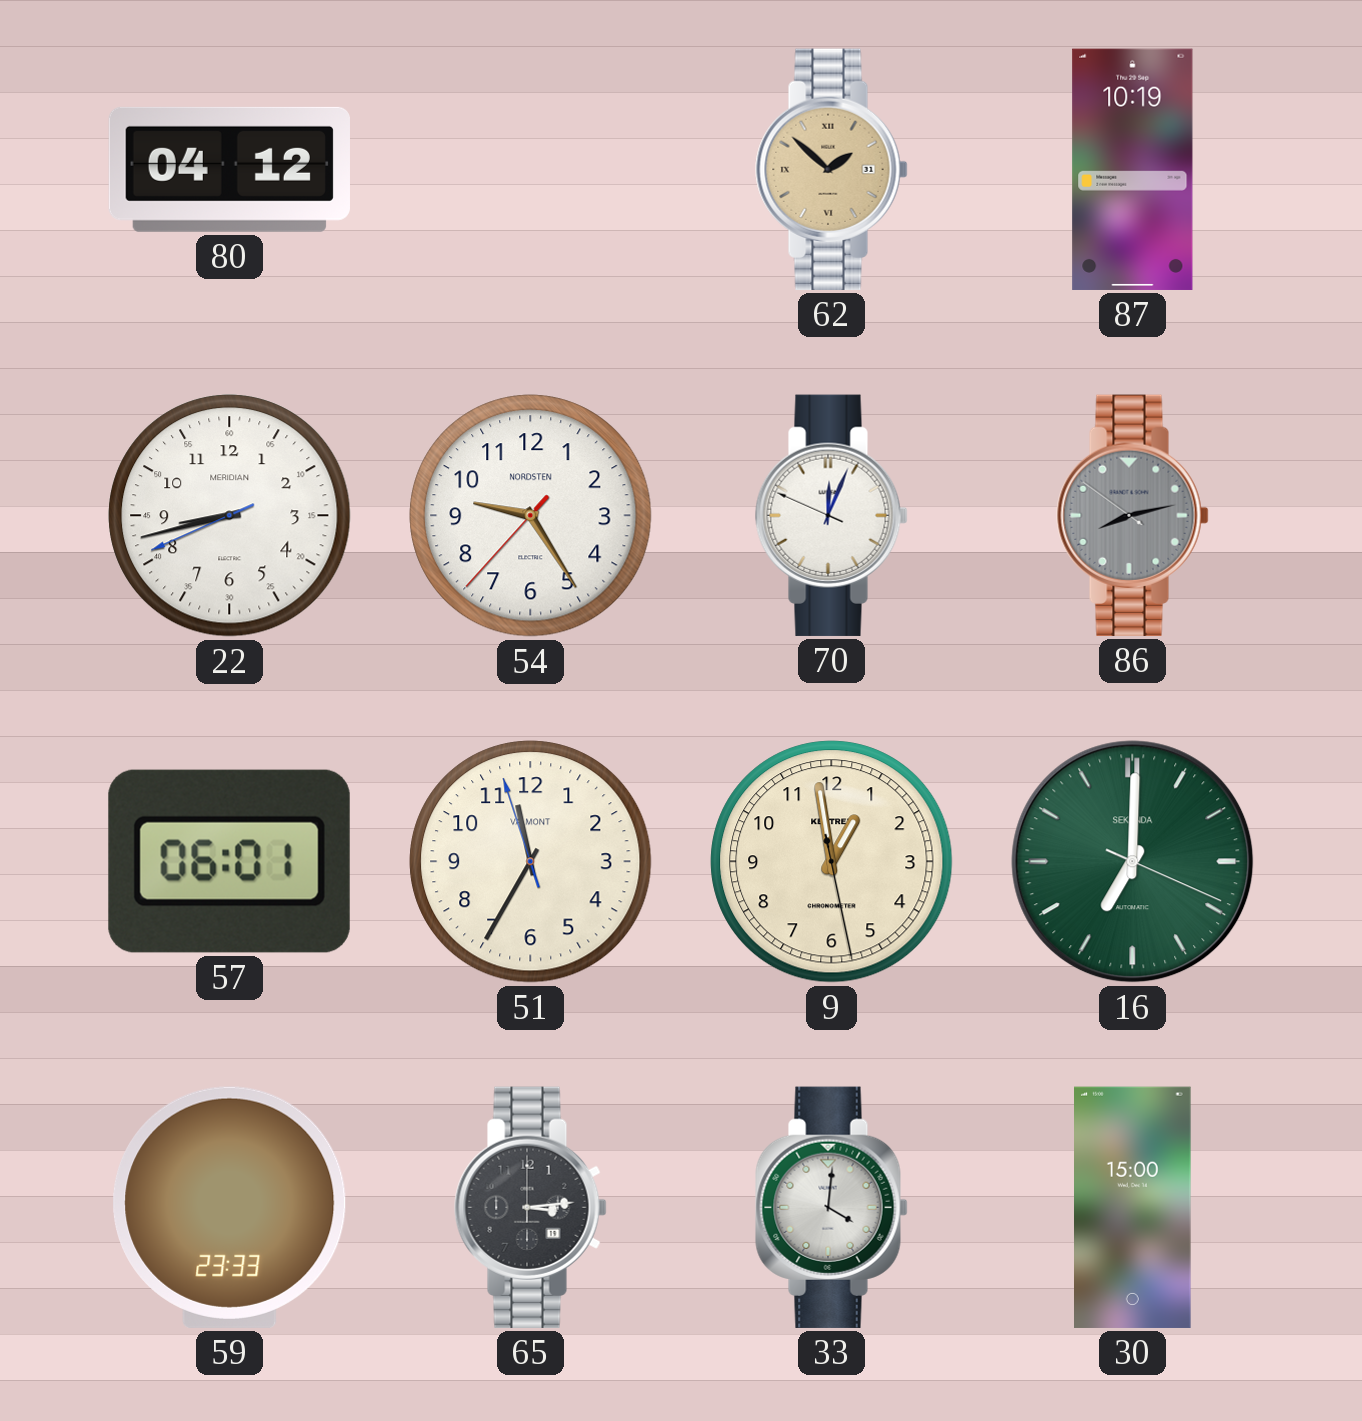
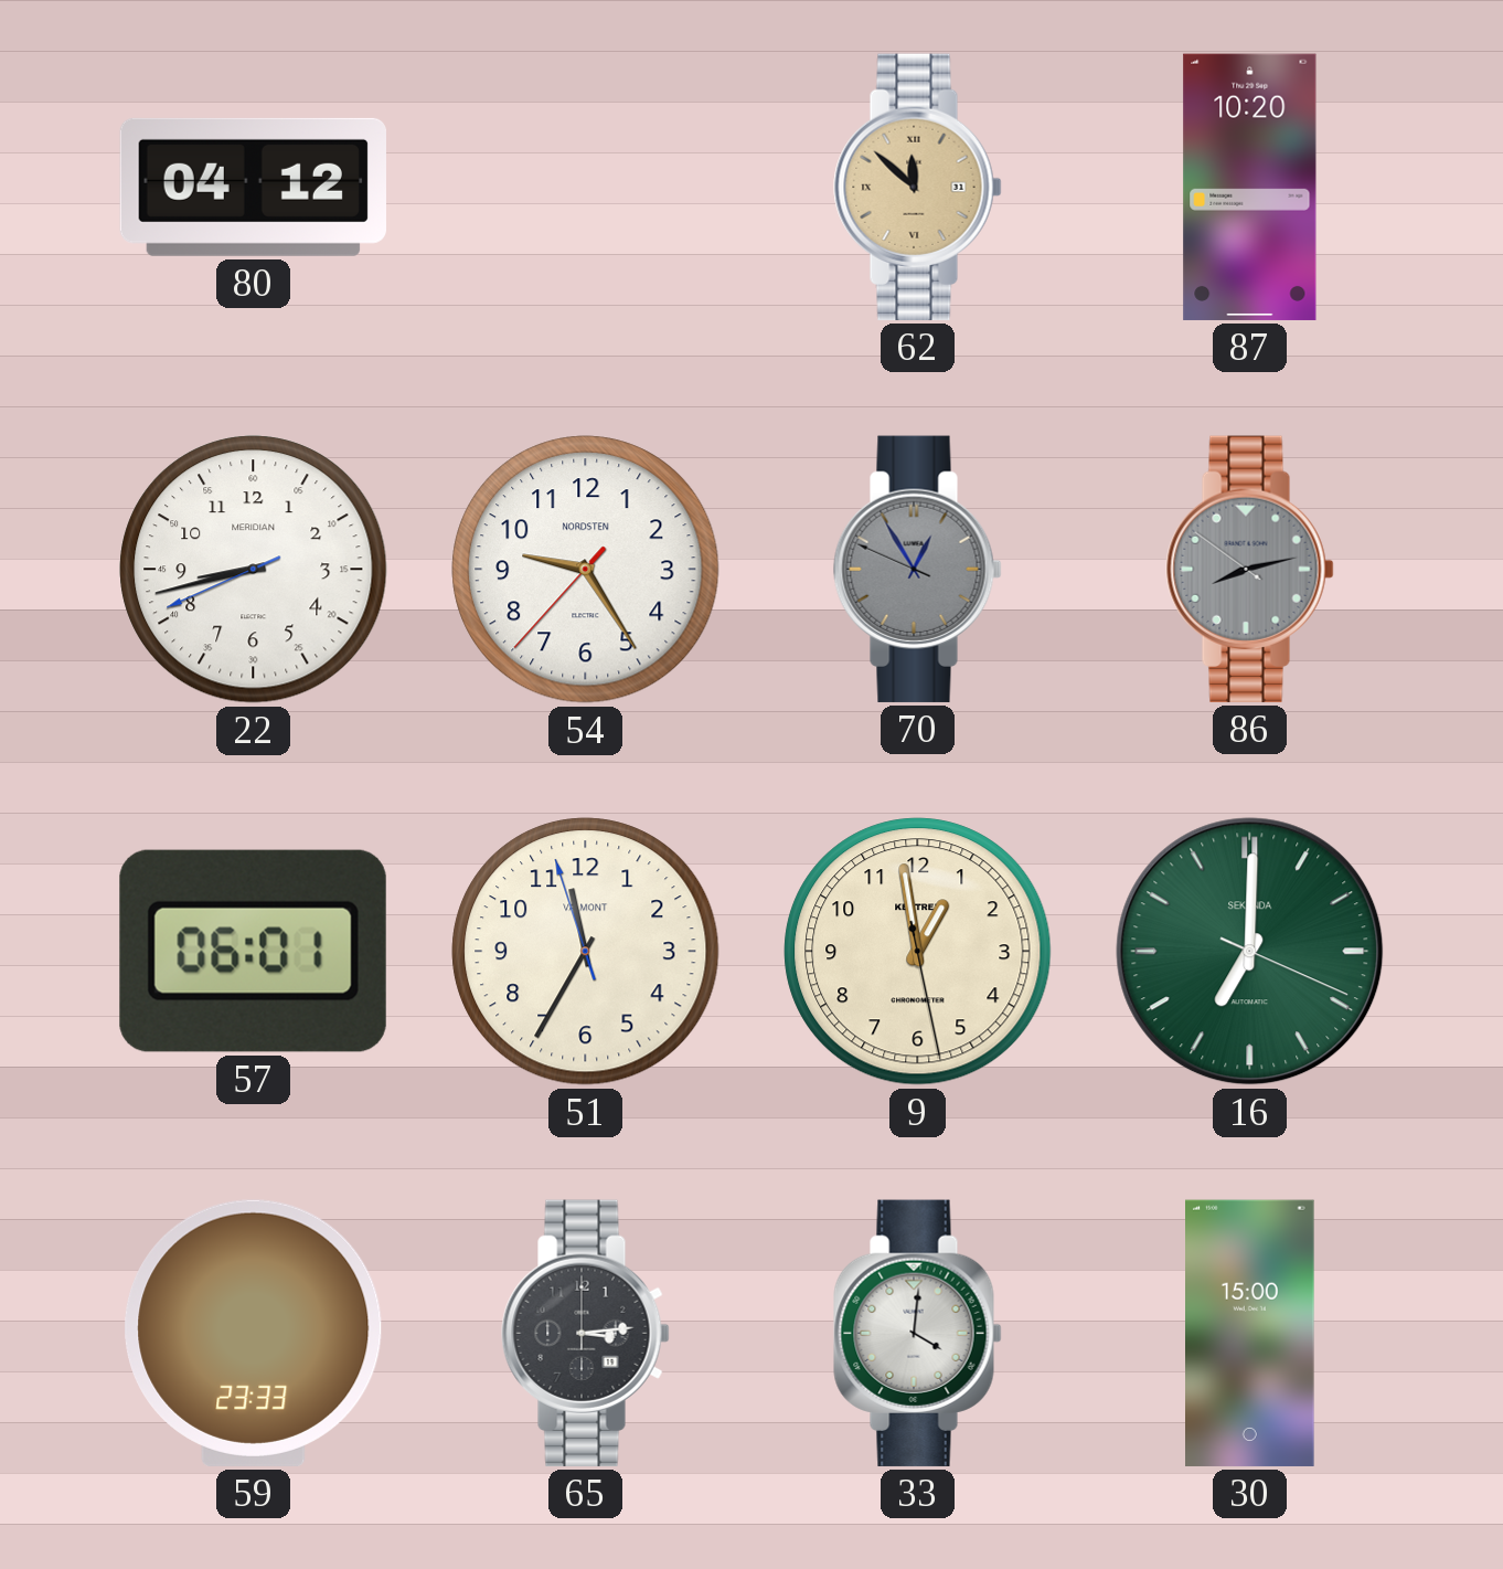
62: 1:52 -> 11:52
87: 10:19 -> 10:20
70: 12:03 -> 12:54
70 dial: white -> grey
